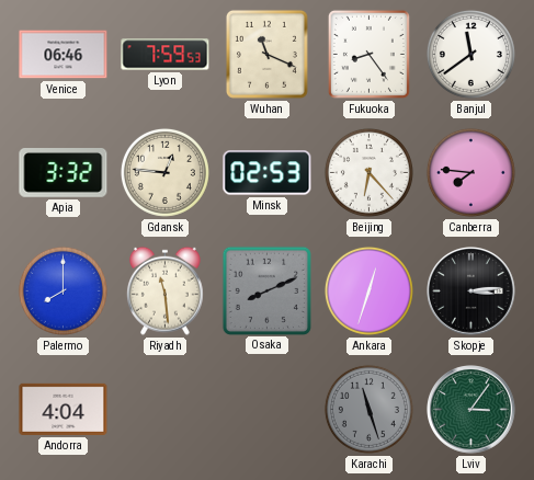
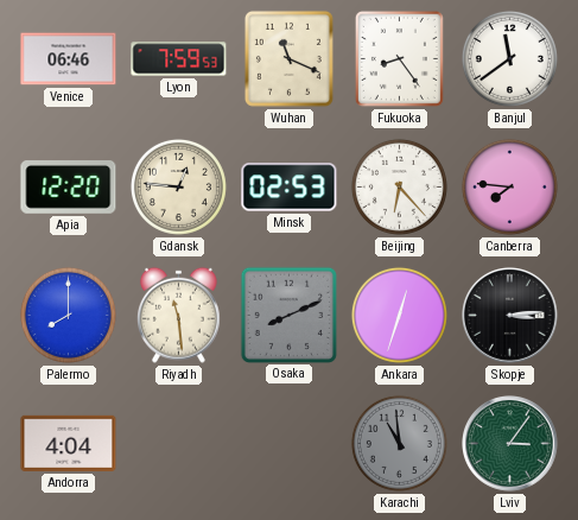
Apia: 3:32 -> 12:20
Karachi: 11:27 -> 10:59
